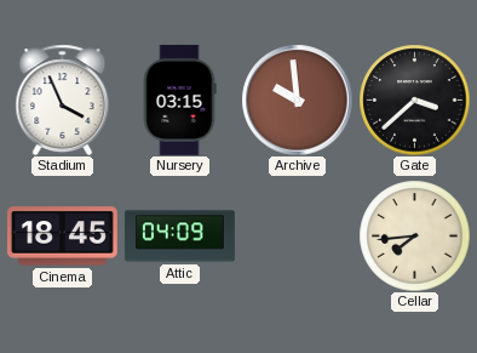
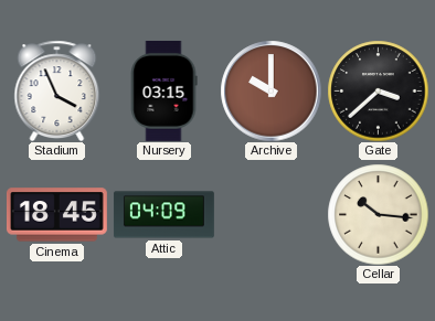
Archive: 9:59 -> 10:00
Cellar: 7:44 -> 10:16
